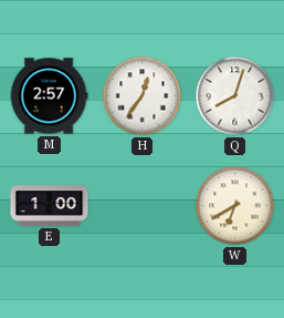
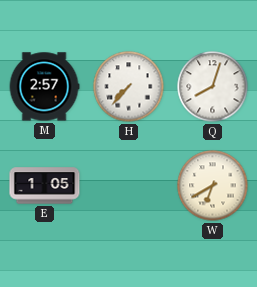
H: 12:36 -> 7:37
E: 1:00 -> 1:05
